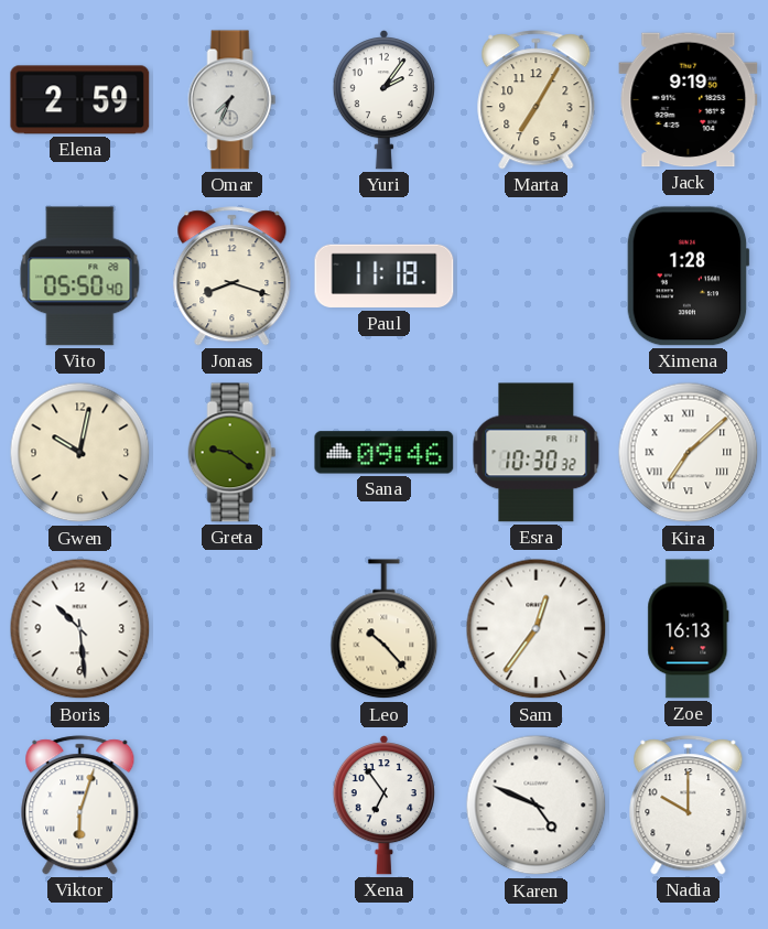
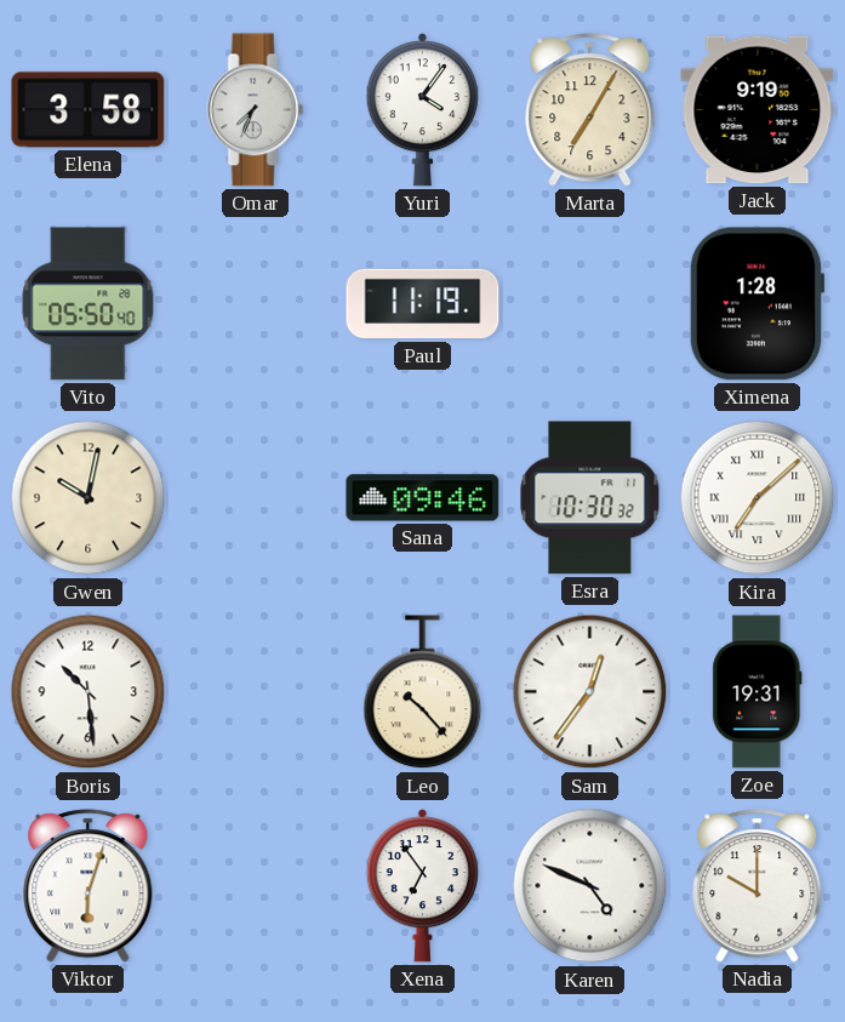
Elena: 2:59 -> 3:58
Yuri: 2:06 -> 4:06
Jonas: 8:18 -> none
Paul: 11:18 -> 11:19
Greta: 9:21 -> none
Zoe: 16:13 -> 19:31
